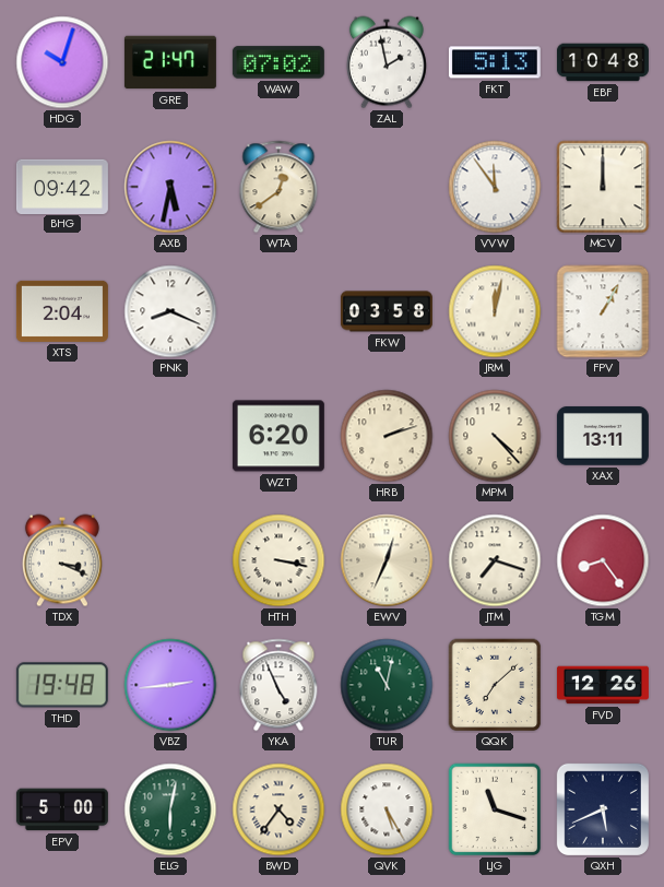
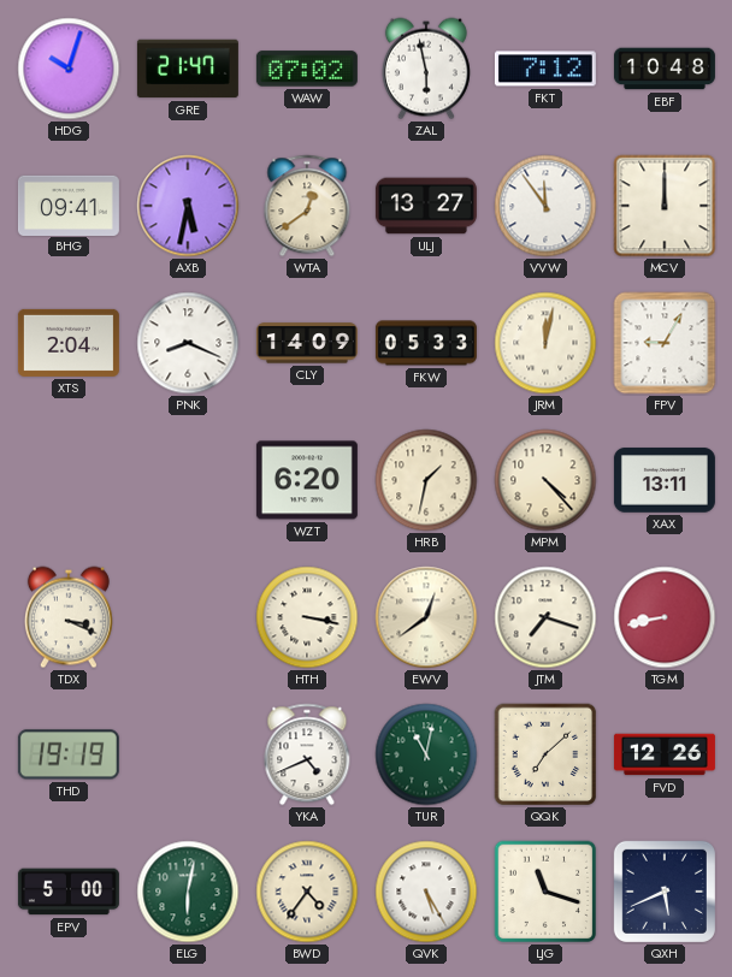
ZAL: 1:58 -> 5:58
FKT: 5:13 -> 7:12
BHG: 09:42 -> 09:41
ULJ: none -> 13:27
CLY: none -> 14:09
FKW: 03:58 -> 05:33
FPV: 1:05 -> 9:05
HRB: 2:12 -> 1:32
EWV: 12:34 -> 12:39
TGM: 8:24 -> 8:43
THD: 19:48 -> 19:19
VBZ: 2:44 -> none
YKA: 4:56 -> 4:41
